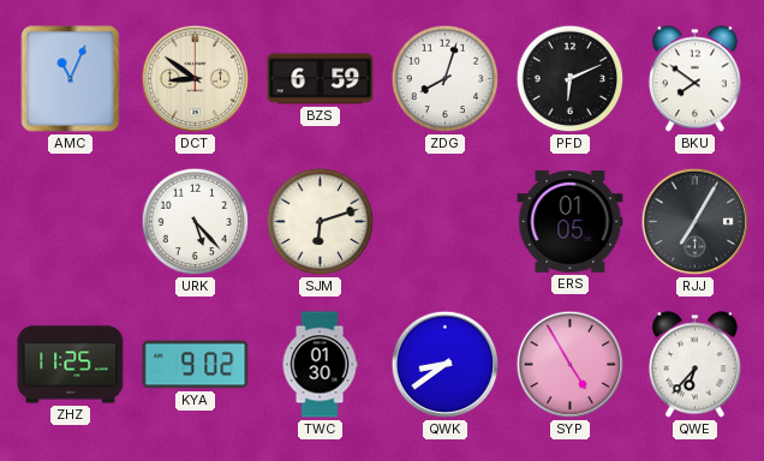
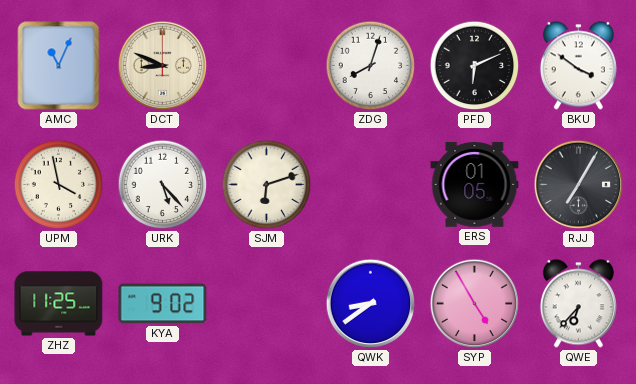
DCT: 8:51 -> 8:49
BZS: 6:59 -> none
BKU: 7:51 -> 3:51
UPM: none -> 3:58
TWC: 01:30 -> none
